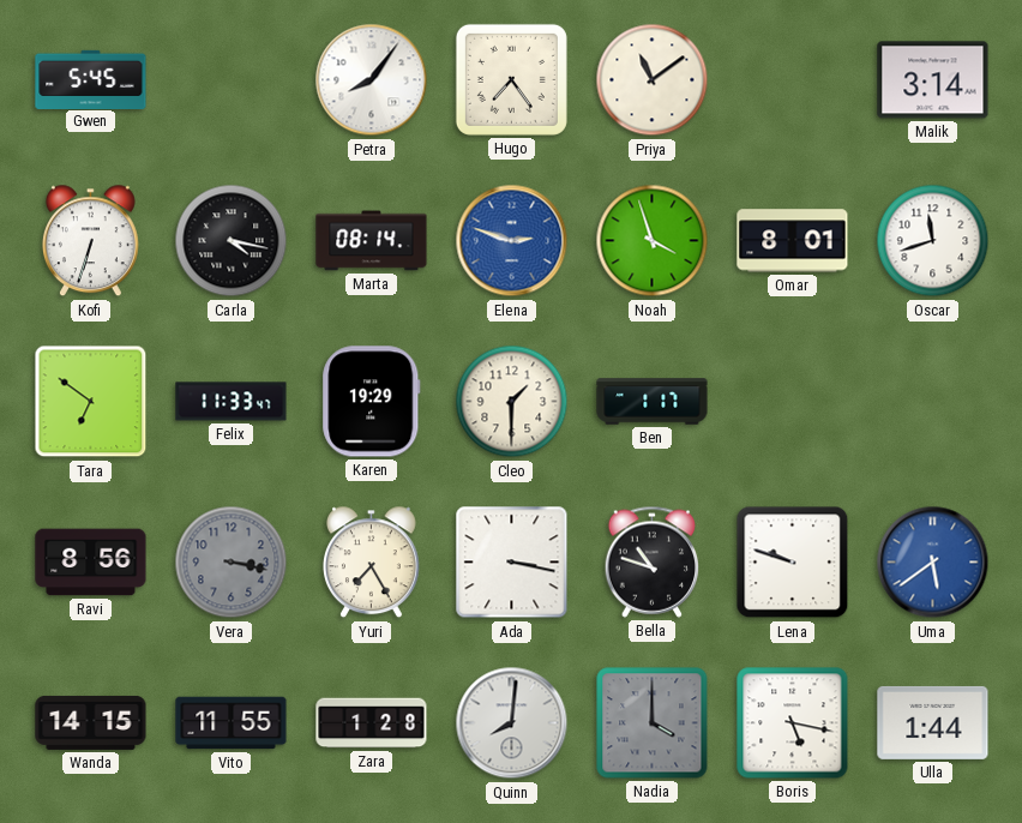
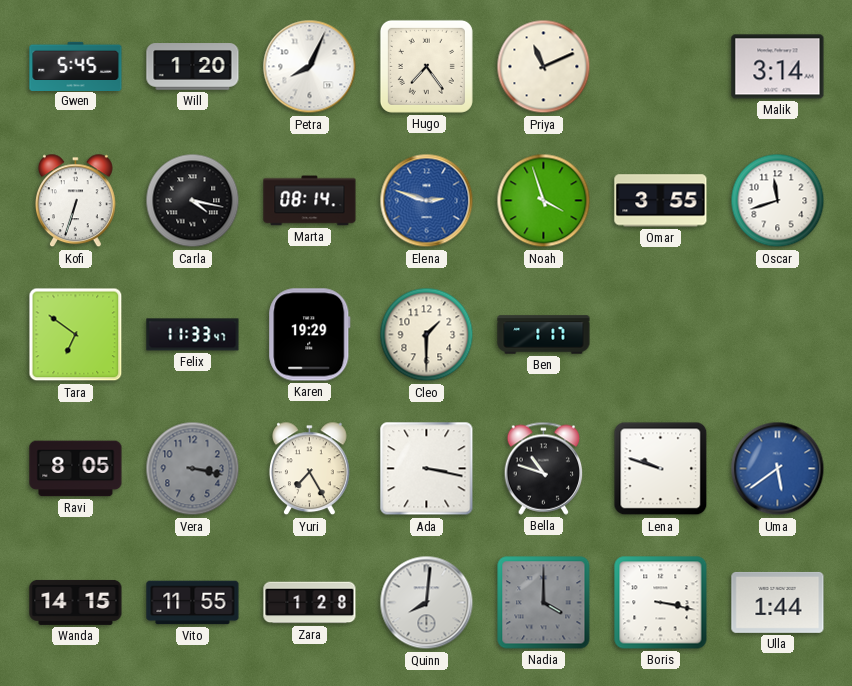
Will: none -> 1:20
Petra: 8:06 -> 8:04
Priya: 11:09 -> 11:11
Omar: 8:01 -> 3:55
Ravi: 8:56 -> 8:05
Boris: 5:17 -> 3:17
